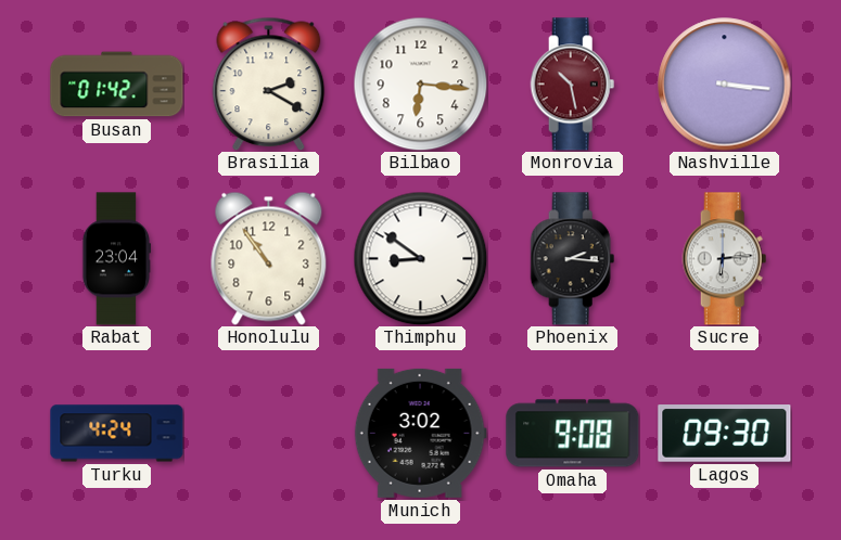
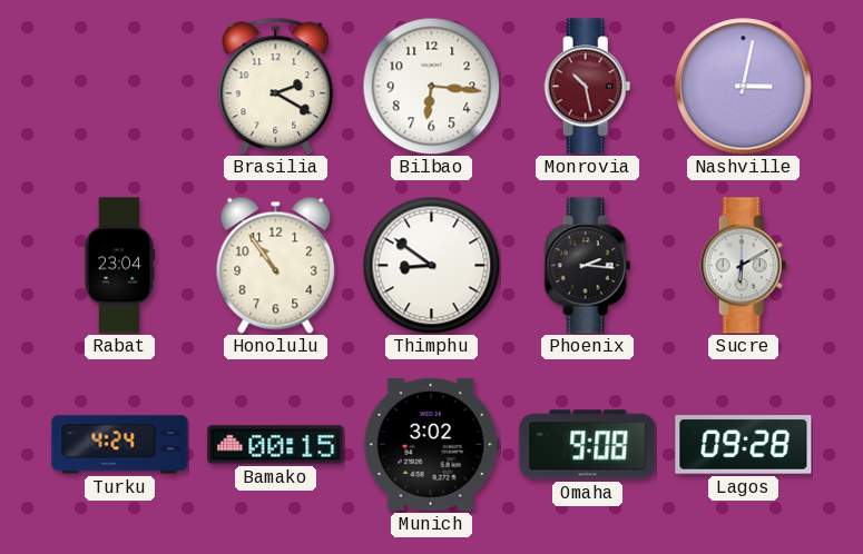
Busan: 01:42 -> none
Nashville: 3:16 -> 3:02
Sucre: 6:14 -> 6:10
Bamako: none -> 00:15
Lagos: 09:30 -> 09:28
